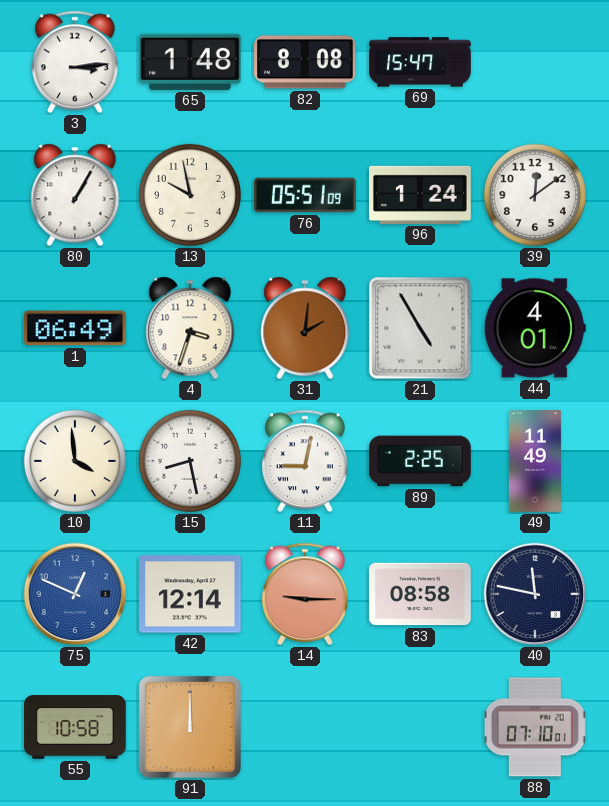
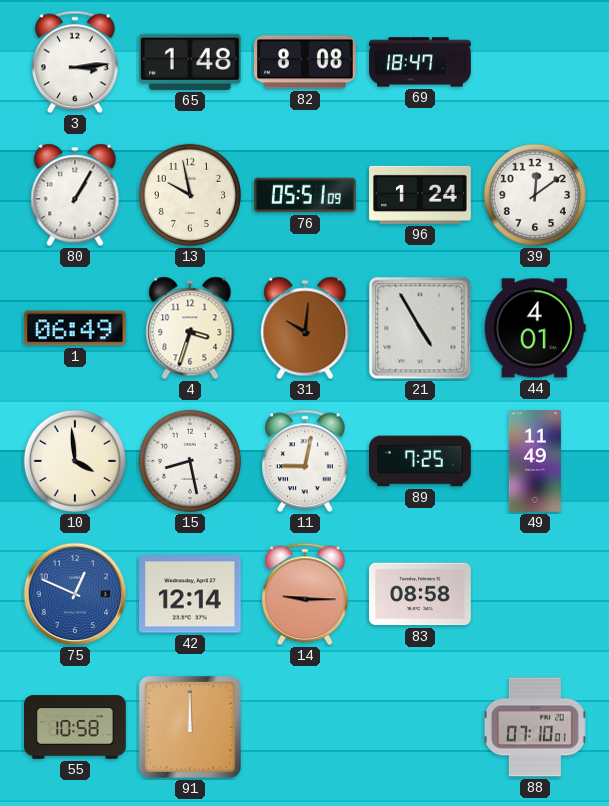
69: 15:47 -> 18:47
31: 2:01 -> 10:01
89: 2:25 -> 7:25
40: 11:47 -> none
